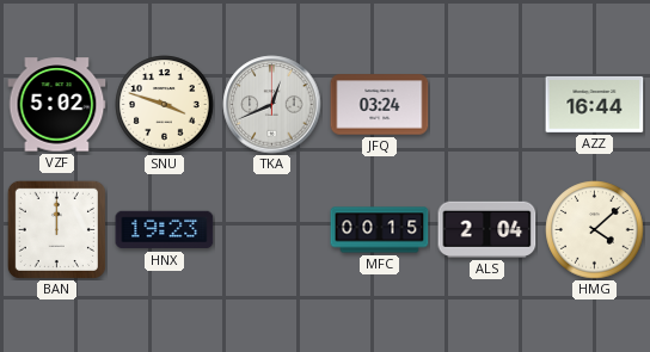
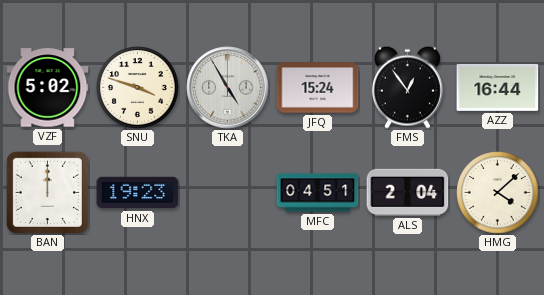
TKA: 12:41 -> 4:55
JFQ: 03:24 -> 15:24
FMS: none -> 12:54
MFC: 00:15 -> 04:51
